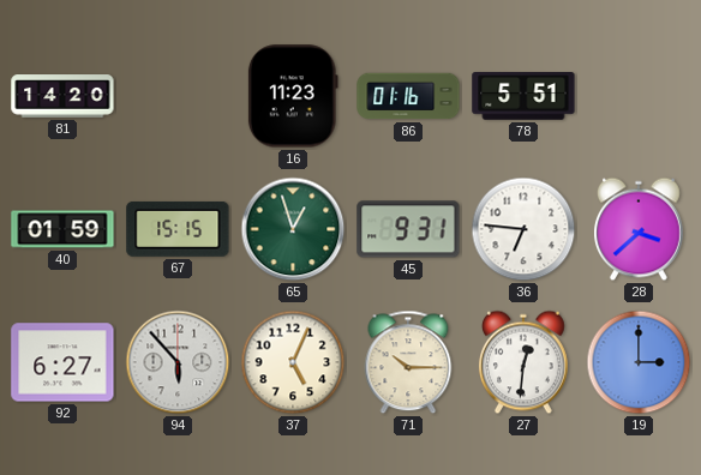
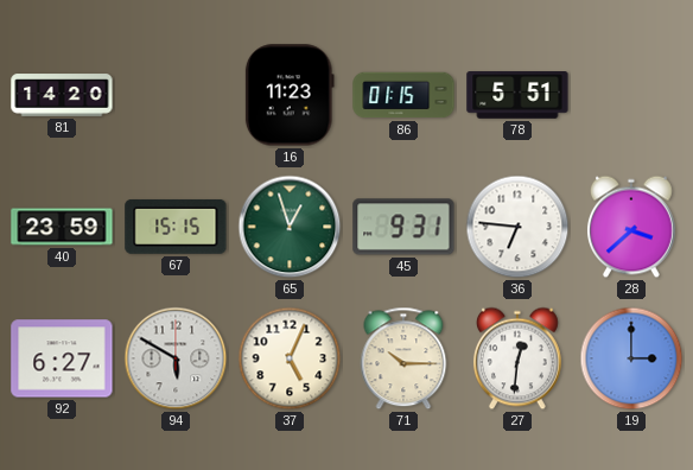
86: 01:16 -> 01:15
40: 01:59 -> 23:59
94: 5:53 -> 5:50
